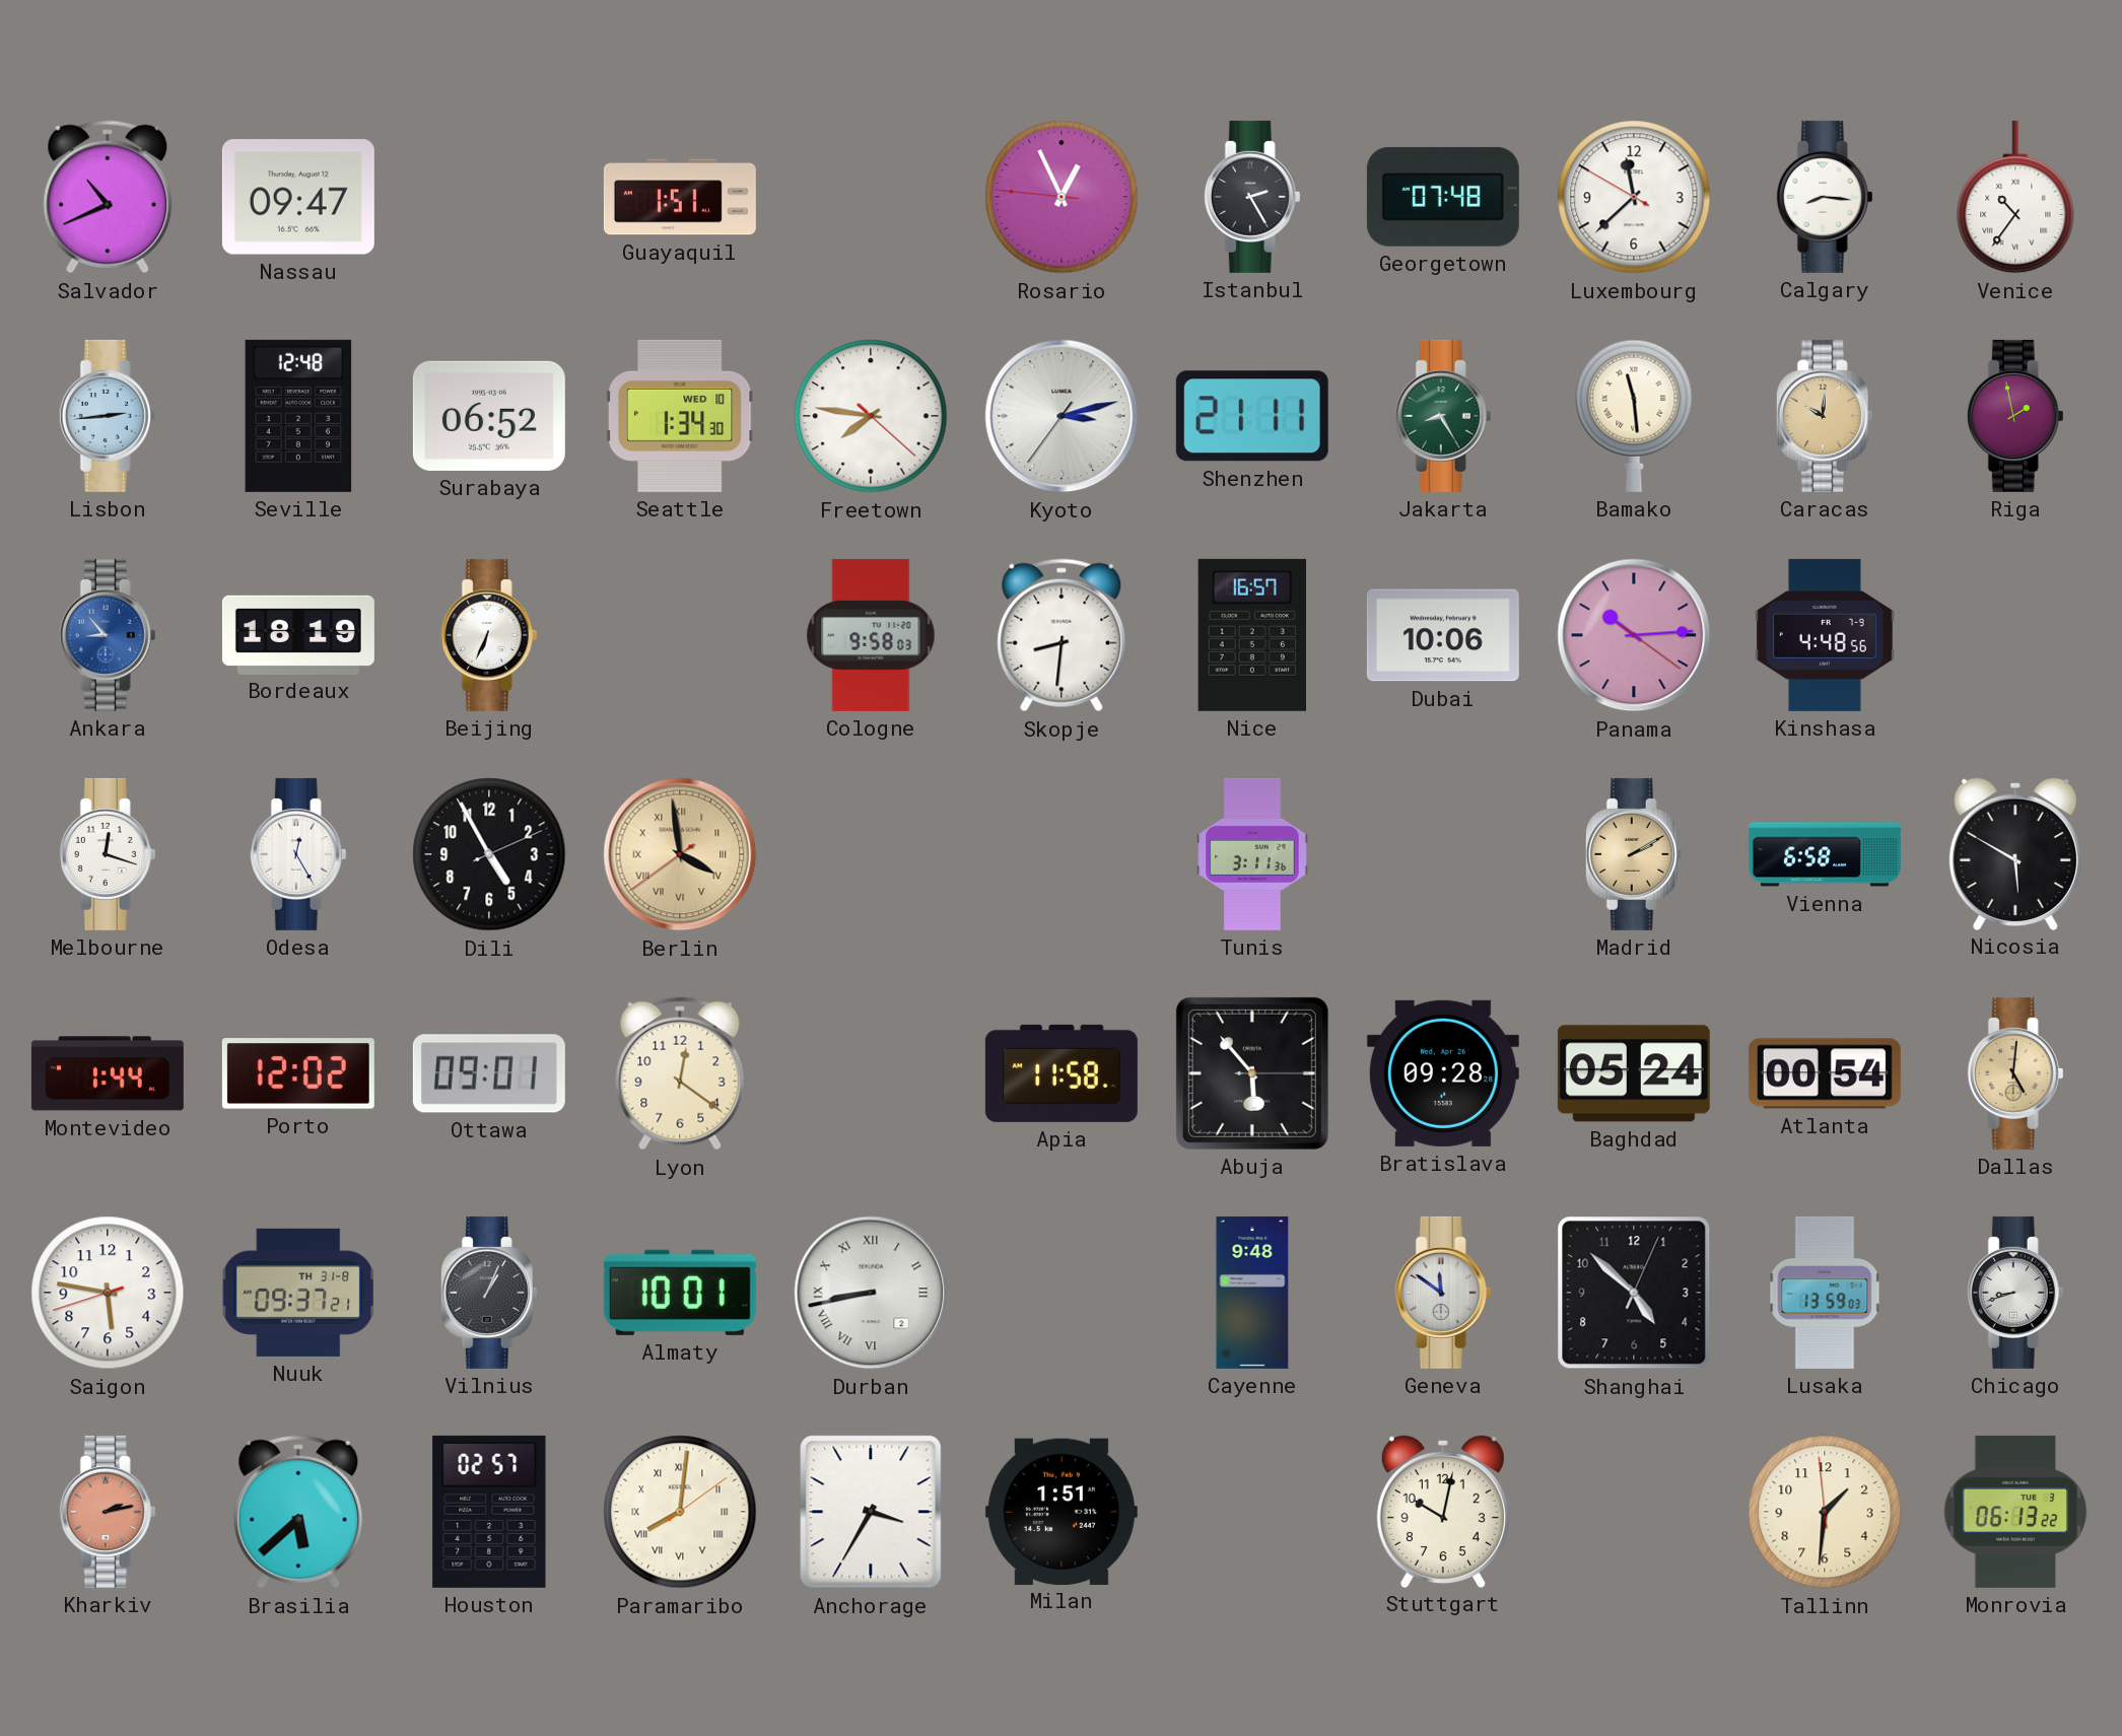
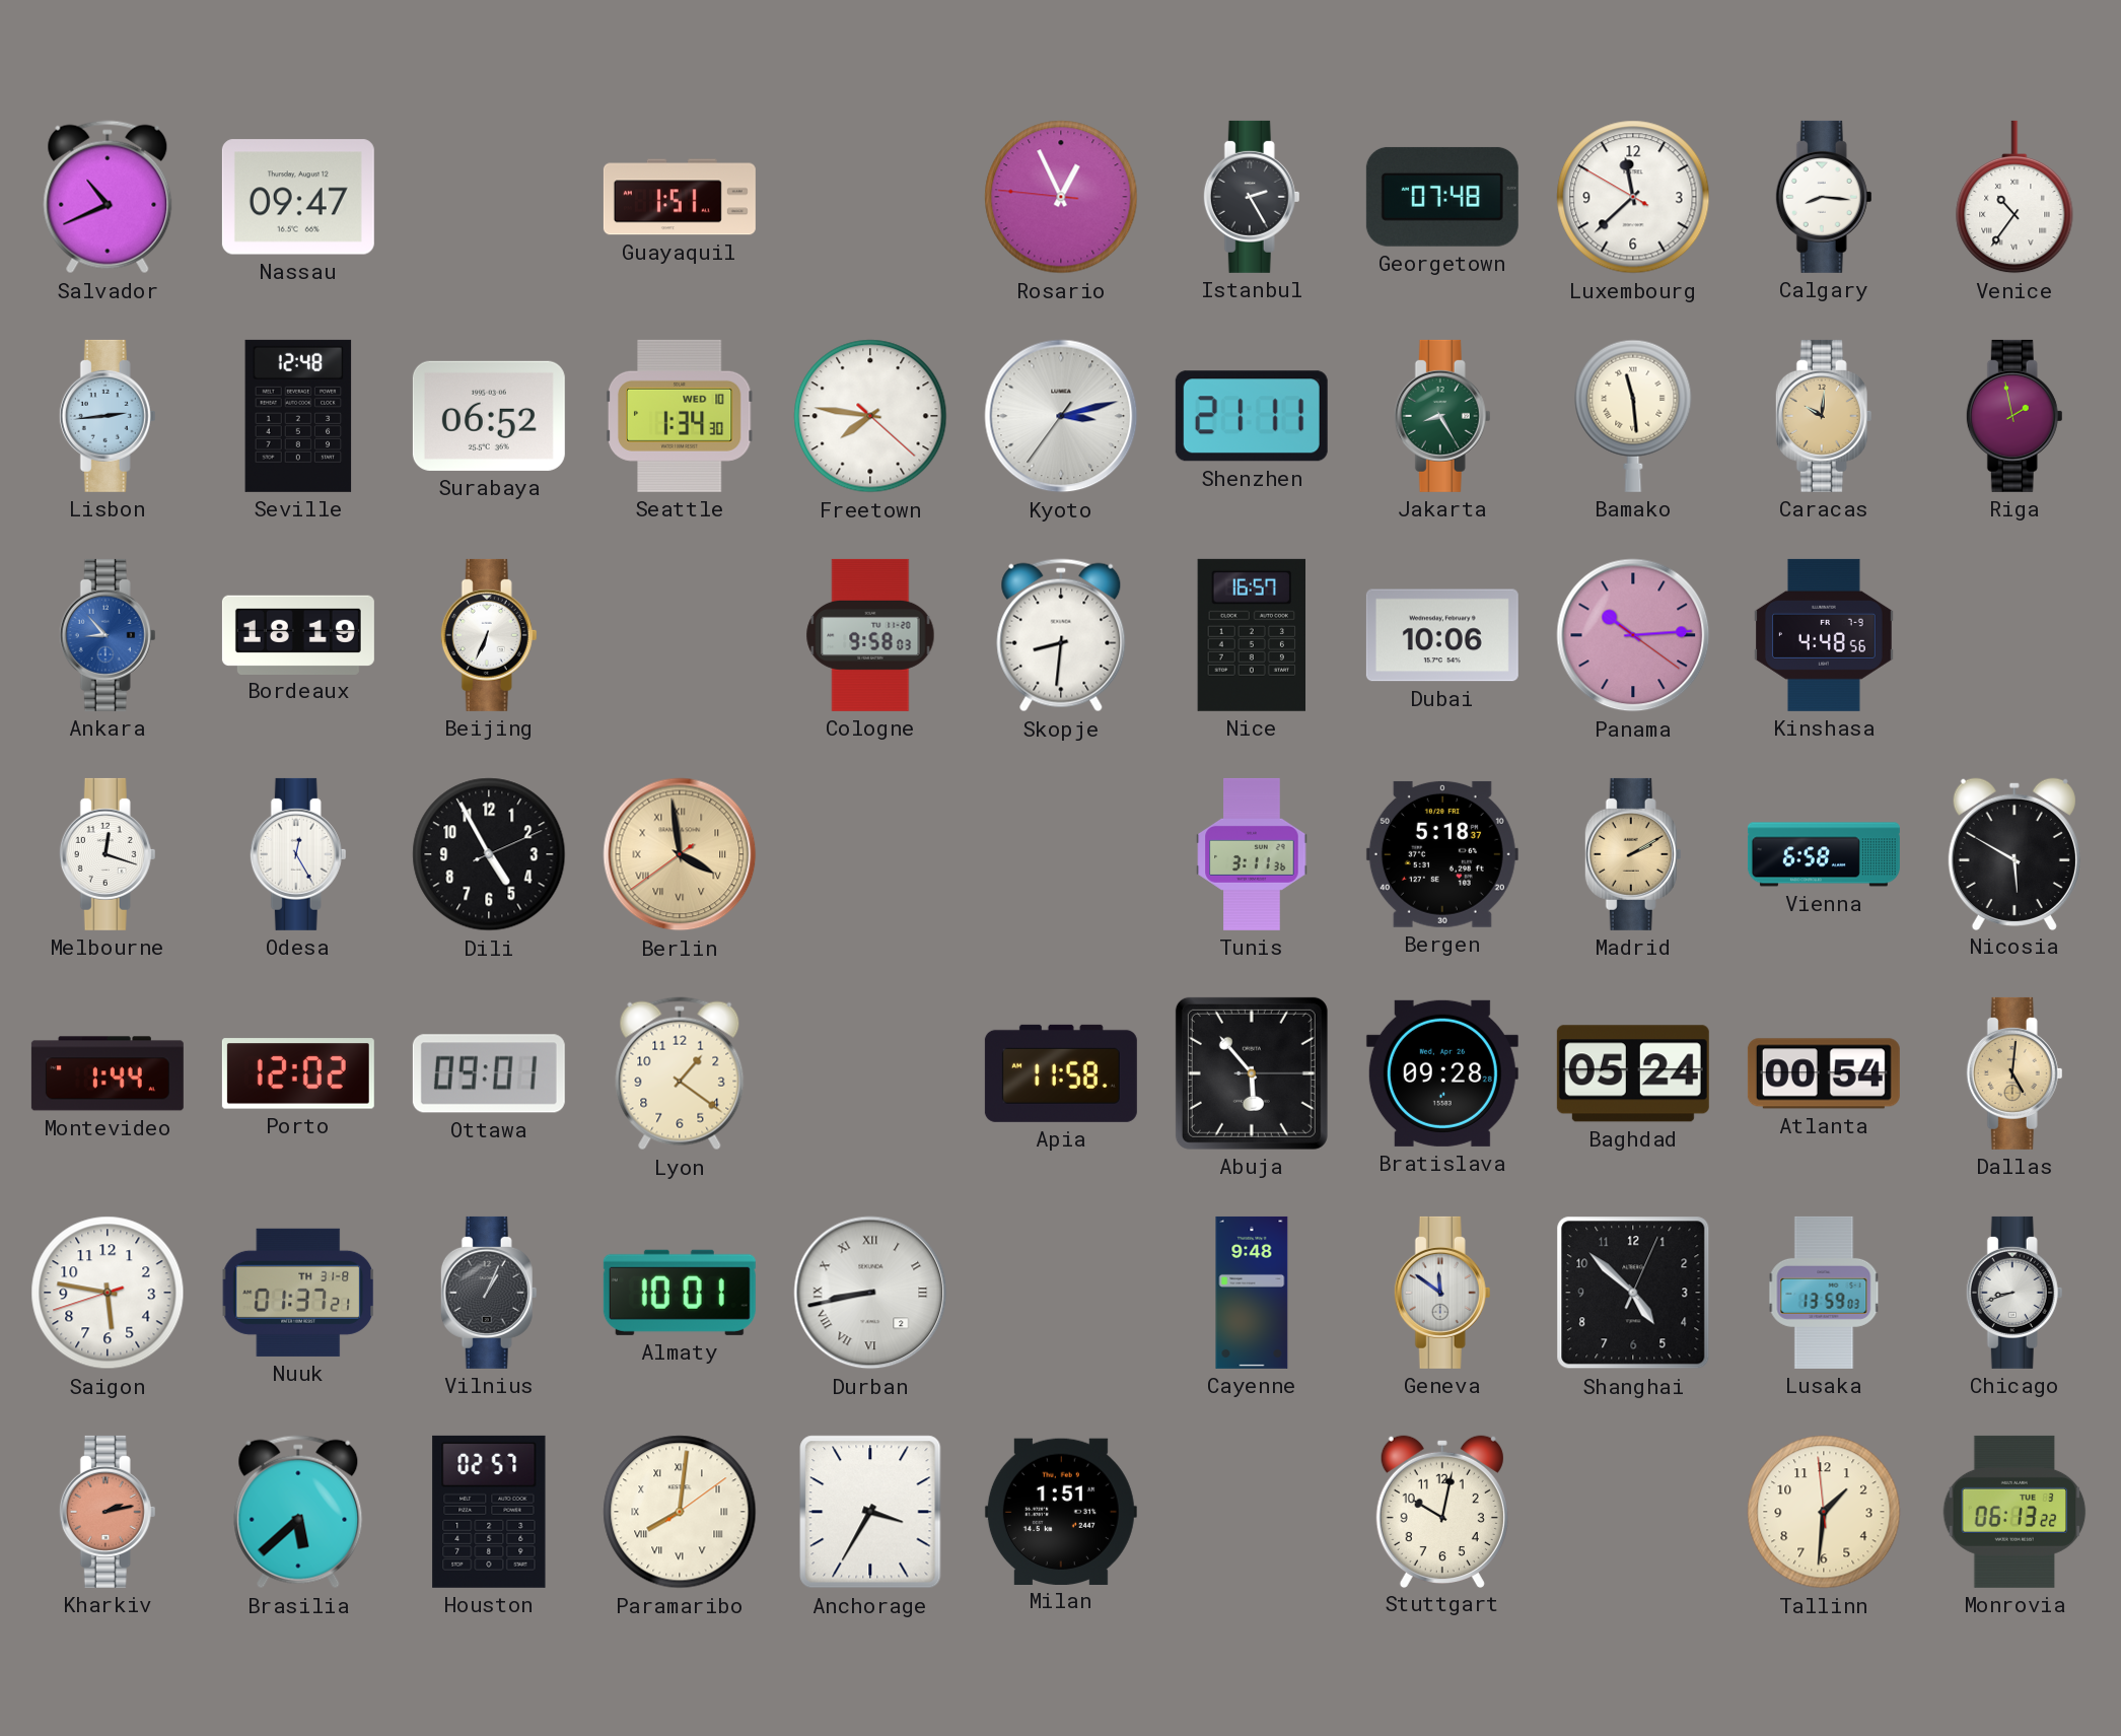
Bergen: none -> 5:18
Lyon: 12:21 -> 1:21
Nuuk: 09:37 -> 01:37
